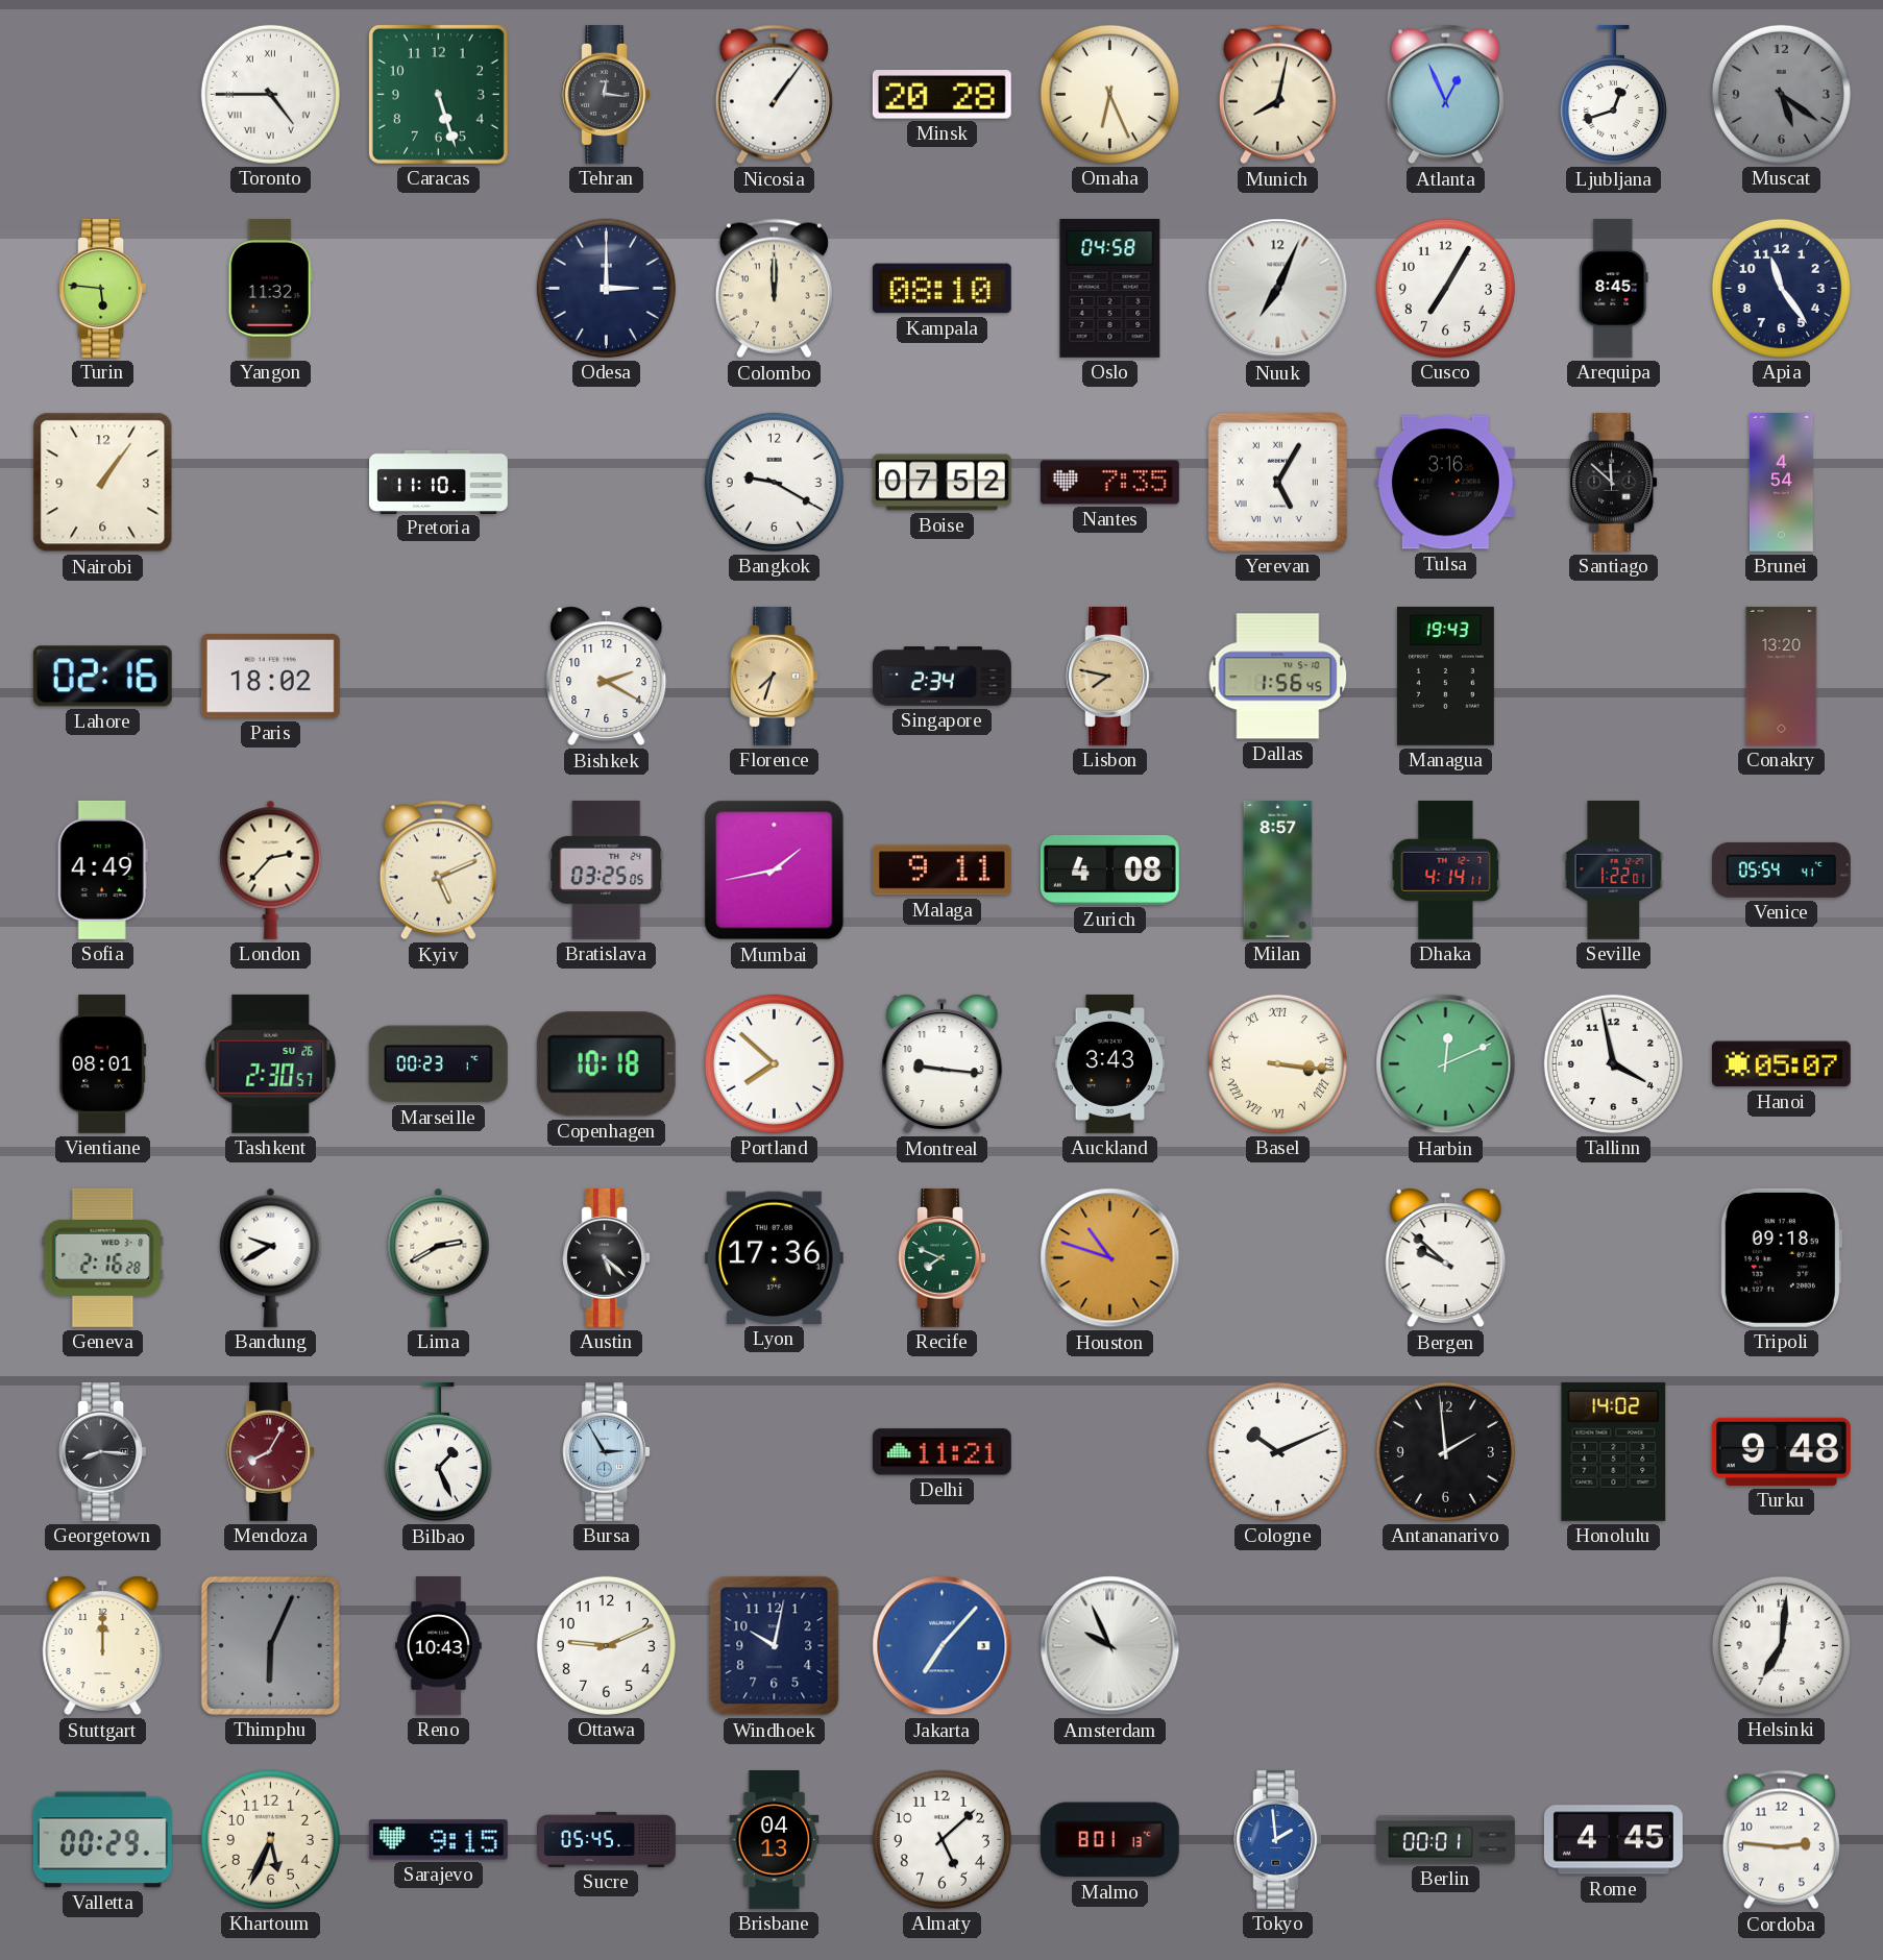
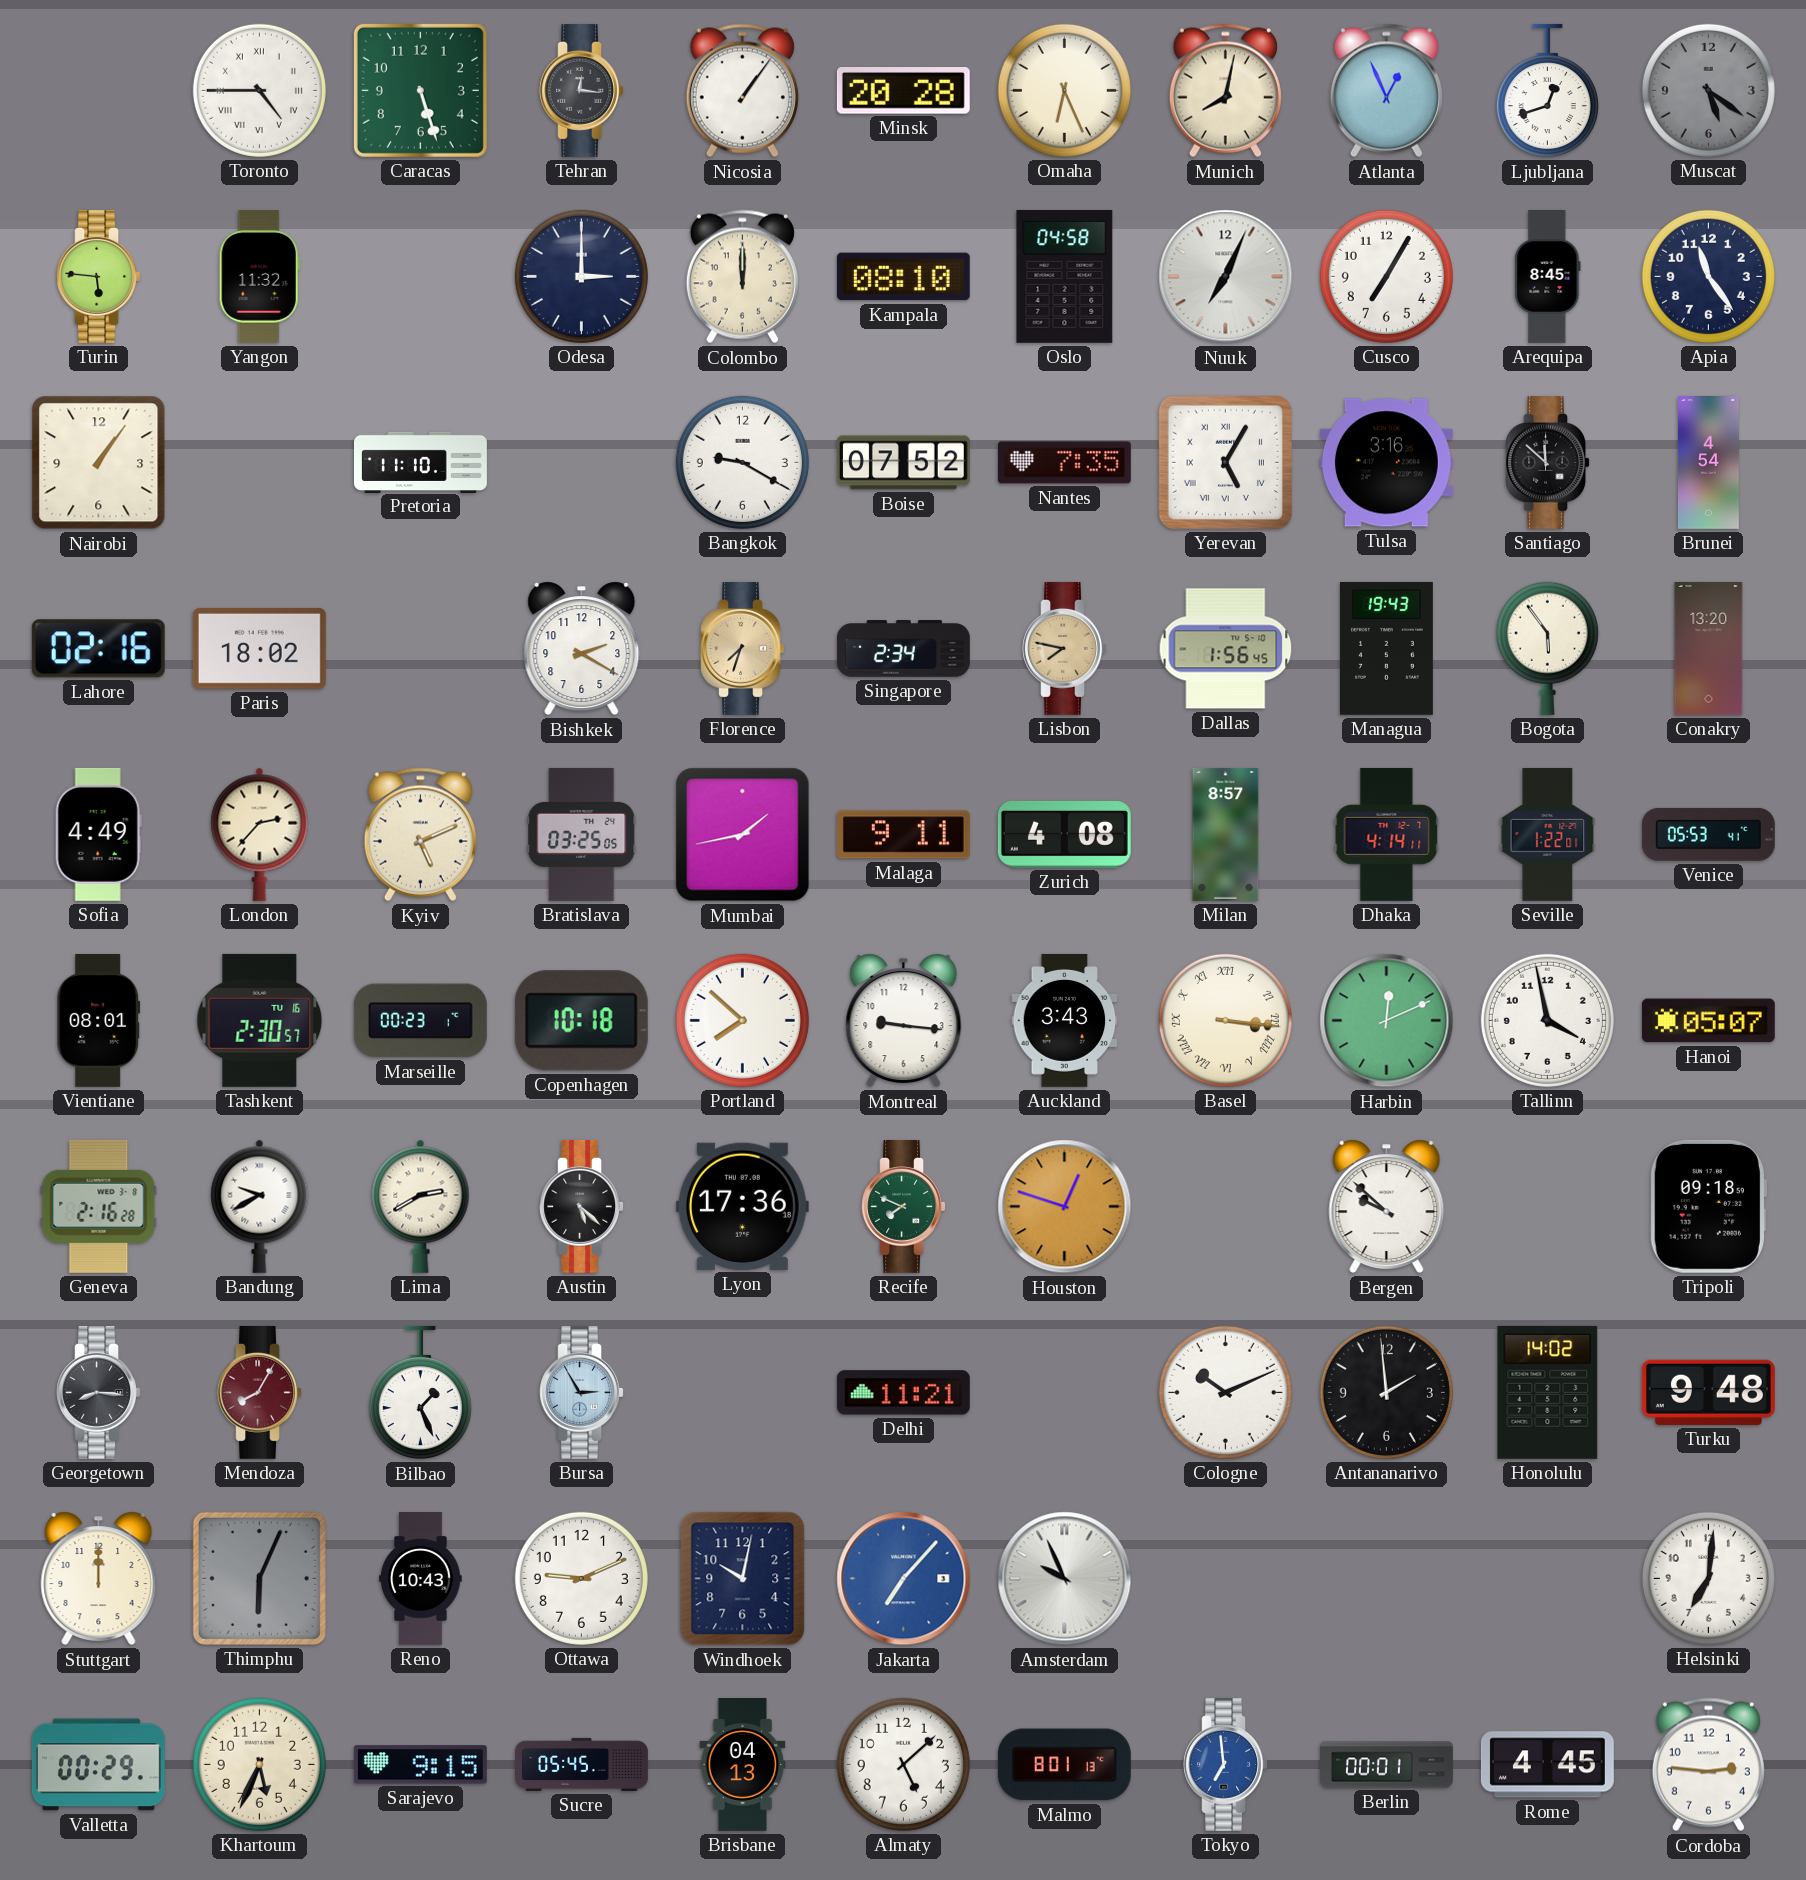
Bogota: none -> 5:54
Venice: 05:54 -> 05:53
Tashkent date: SU 26 -> TU 16
Houston: 10:48 -> 12:48
Tokyo: 1:59 -> 6:59
